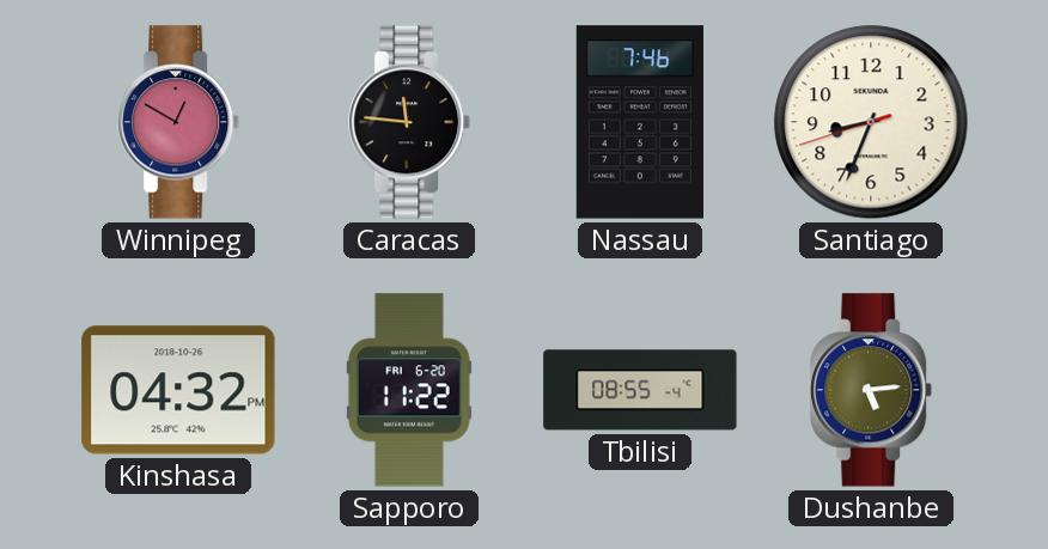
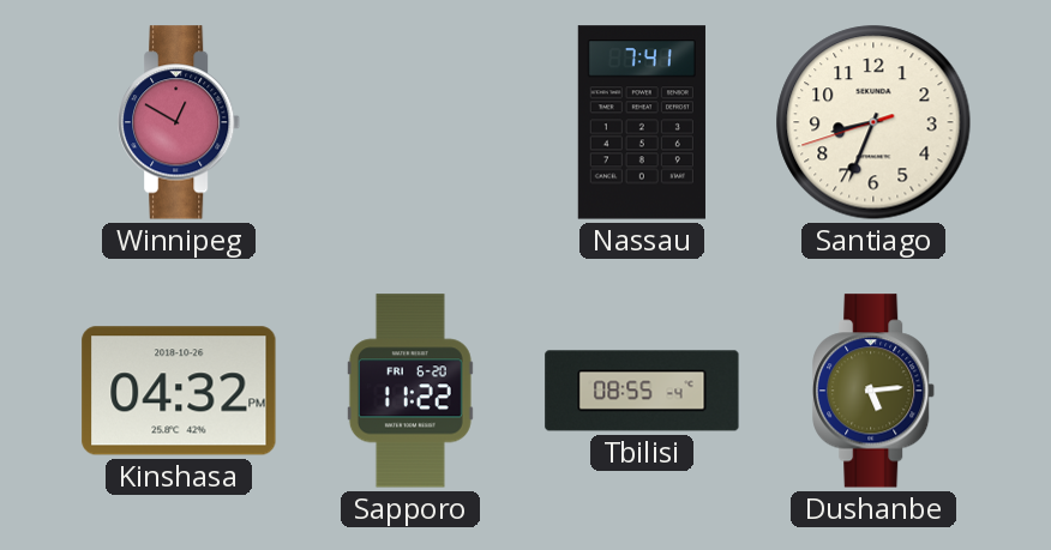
Caracas: 11:46 -> none
Nassau: 7:46 -> 7:41
